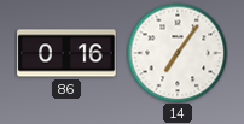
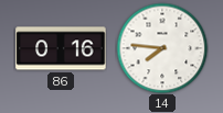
14: 7:06 -> 7:46
